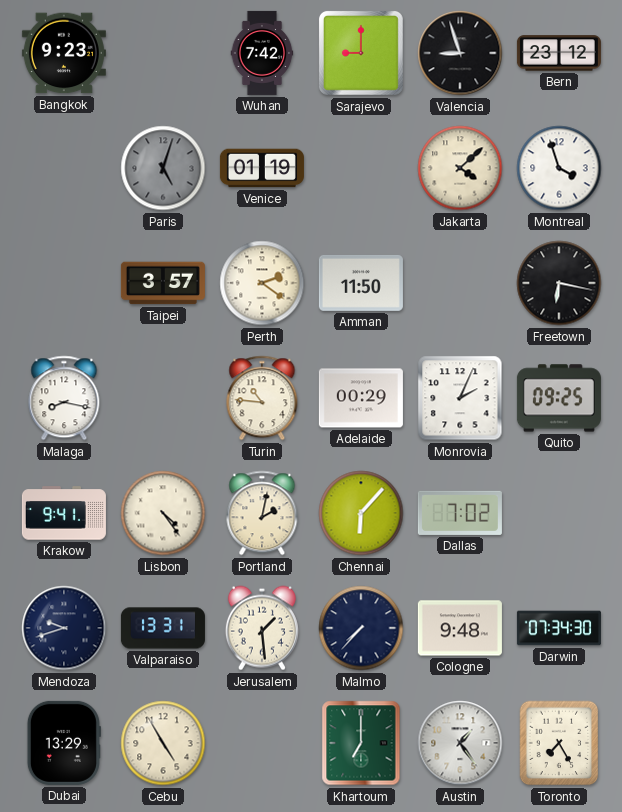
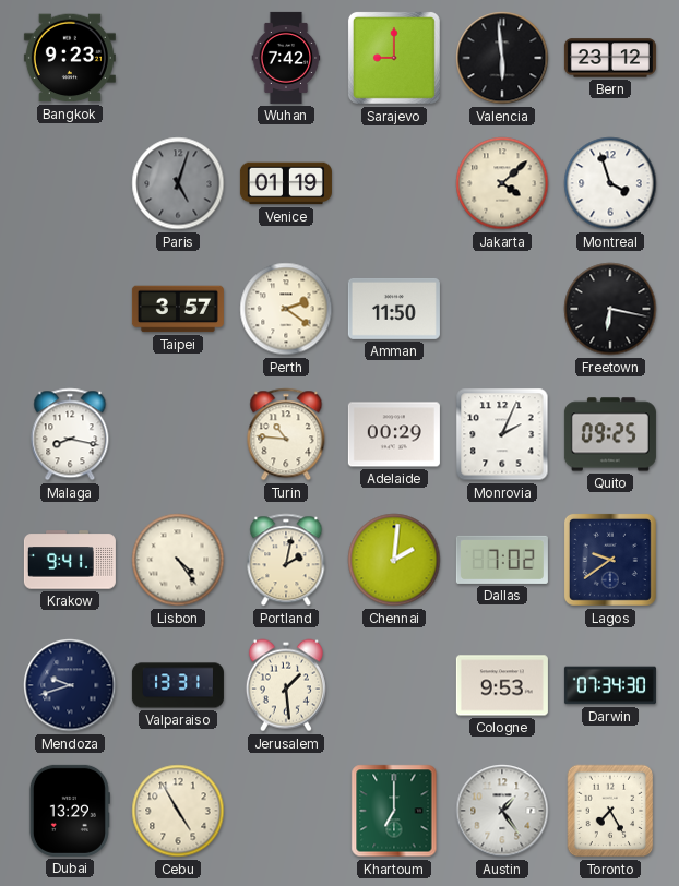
Valencia: 8:57 -> 5:59
Chennai: 6:07 -> 2:01
Lagos: none -> 9:39
Malmo: 7:37 -> none
Cologne: 9:48 -> 9:53
